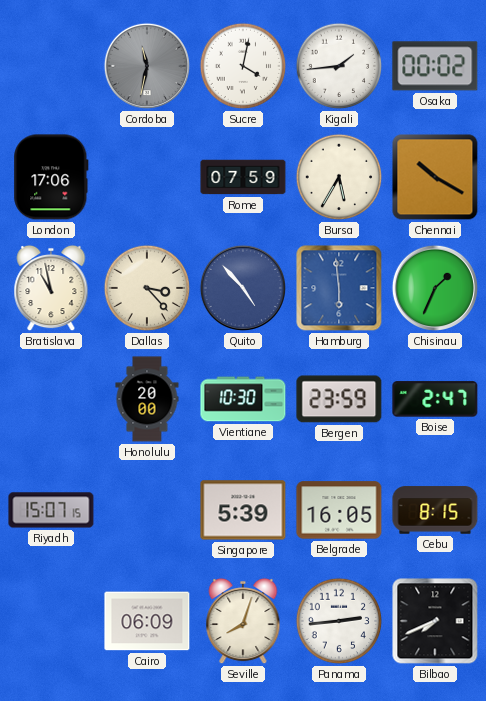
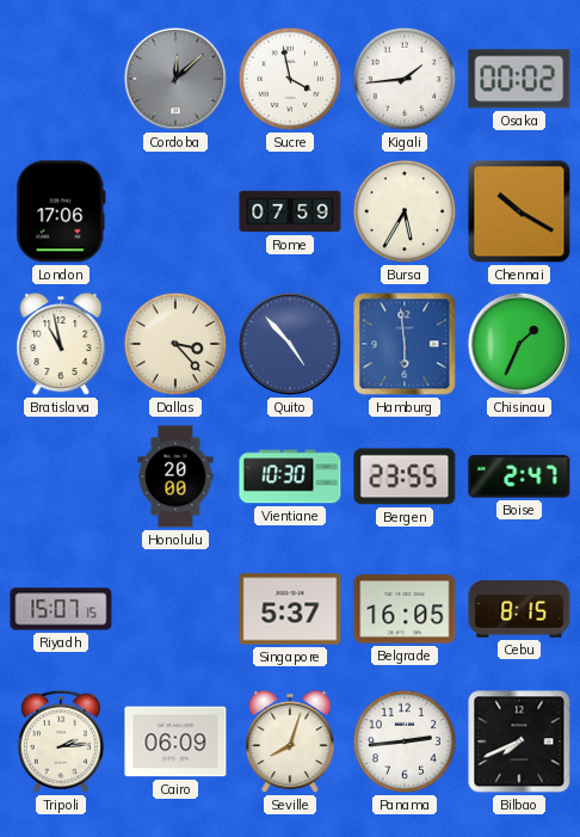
Cordoba: 11:32 -> 12:08
Sucre: 4:02 -> 3:58
Bergen: 23:59 -> 23:55
Singapore: 5:39 -> 5:37
Tripoli: none -> 2:14
